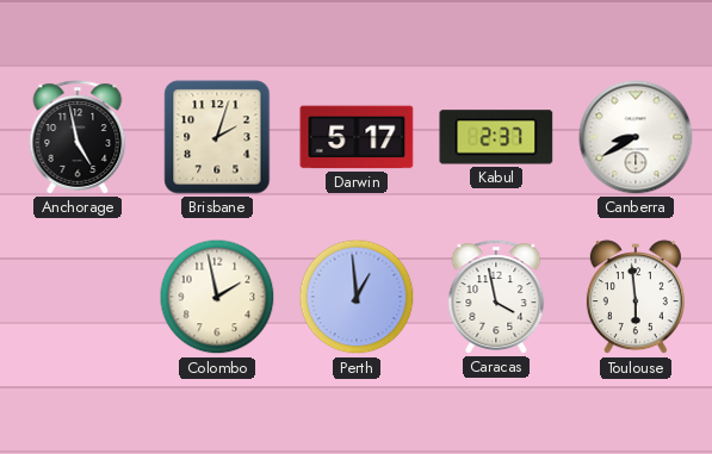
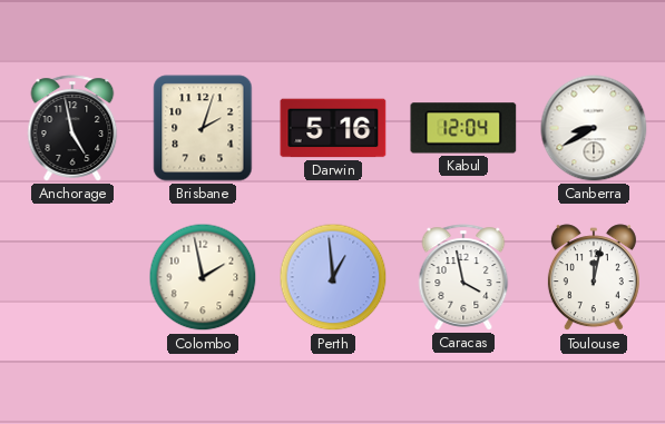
Darwin: 5:17 -> 5:16
Kabul: 2:37 -> 12:04
Toulouse: 5:59 -> 12:02
